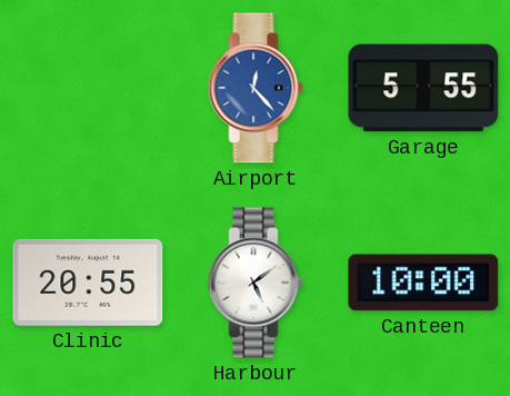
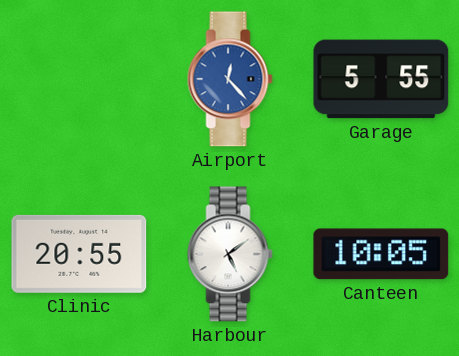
Canteen: 10:00 -> 10:05
